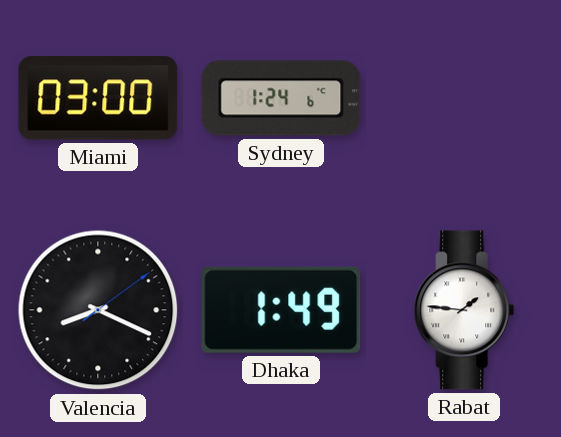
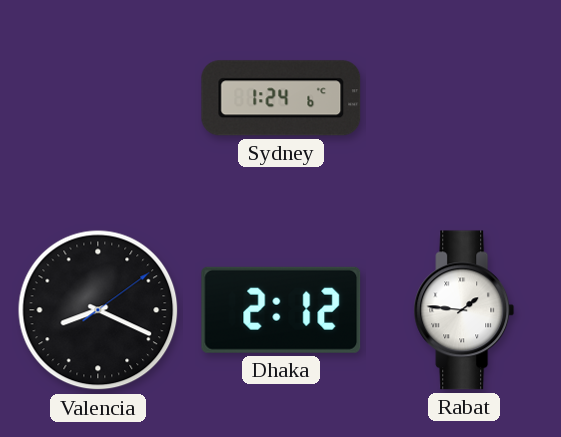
Miami: 03:00 -> none
Dhaka: 1:49 -> 2:12
